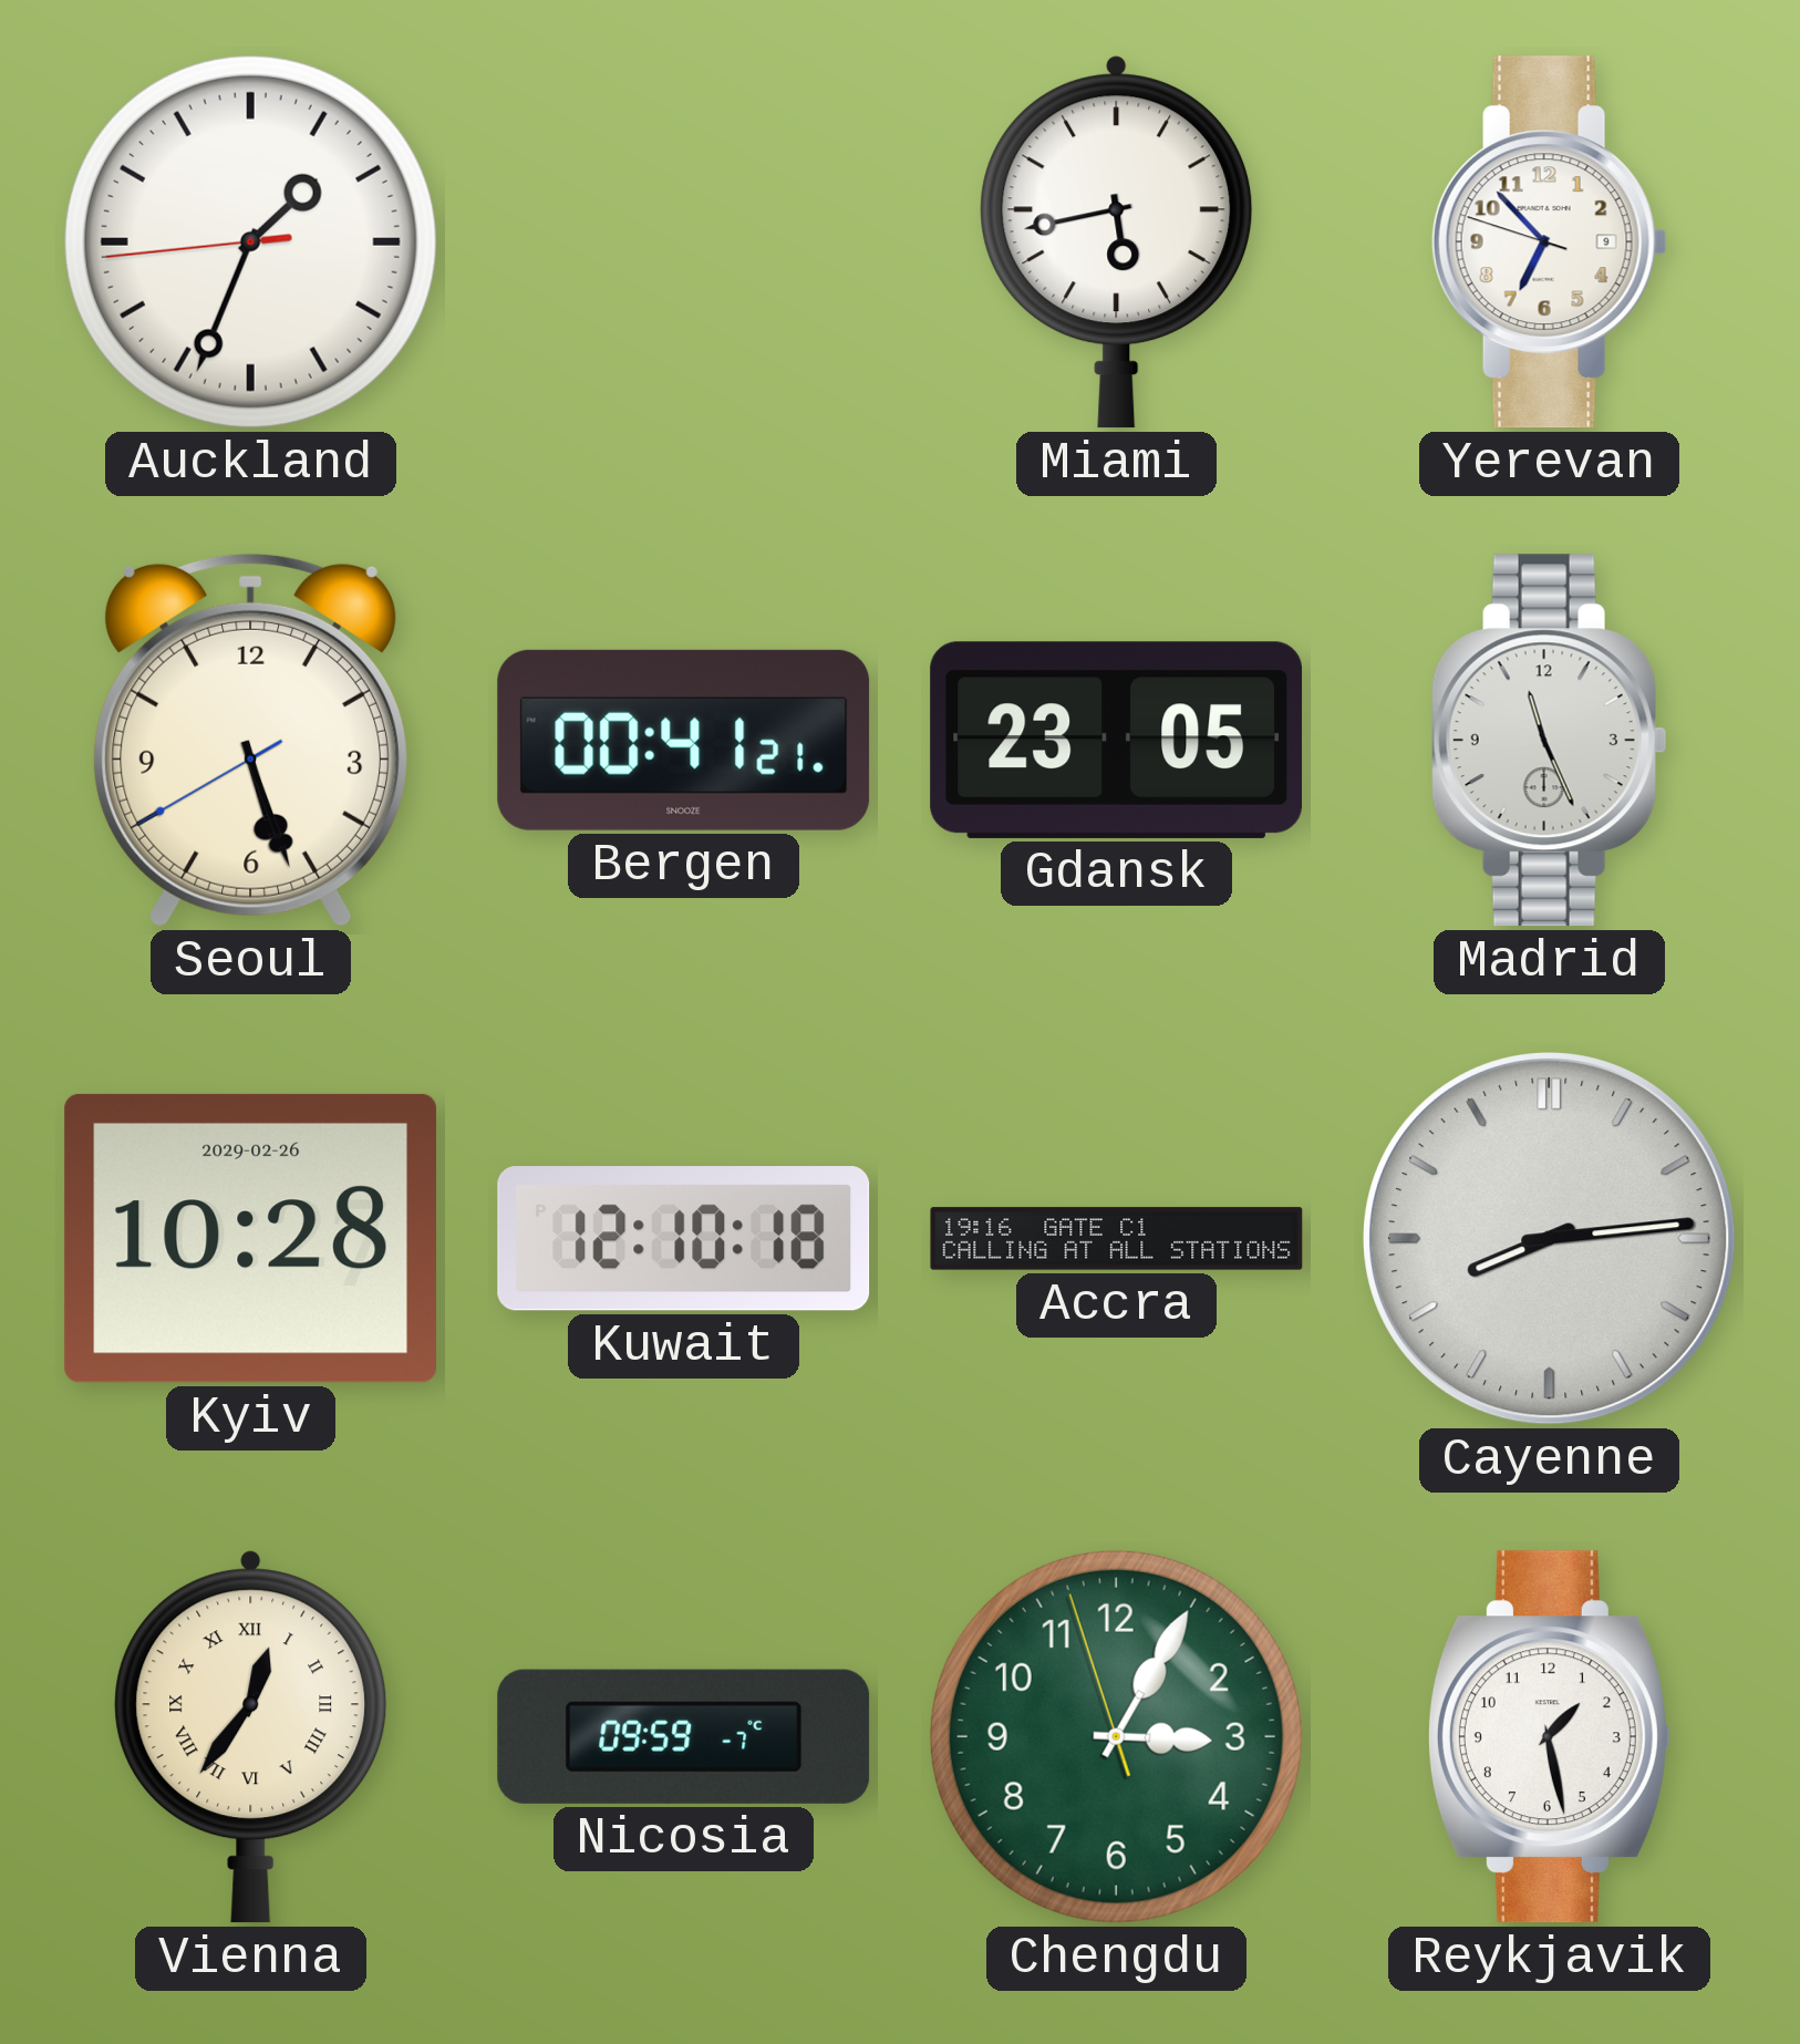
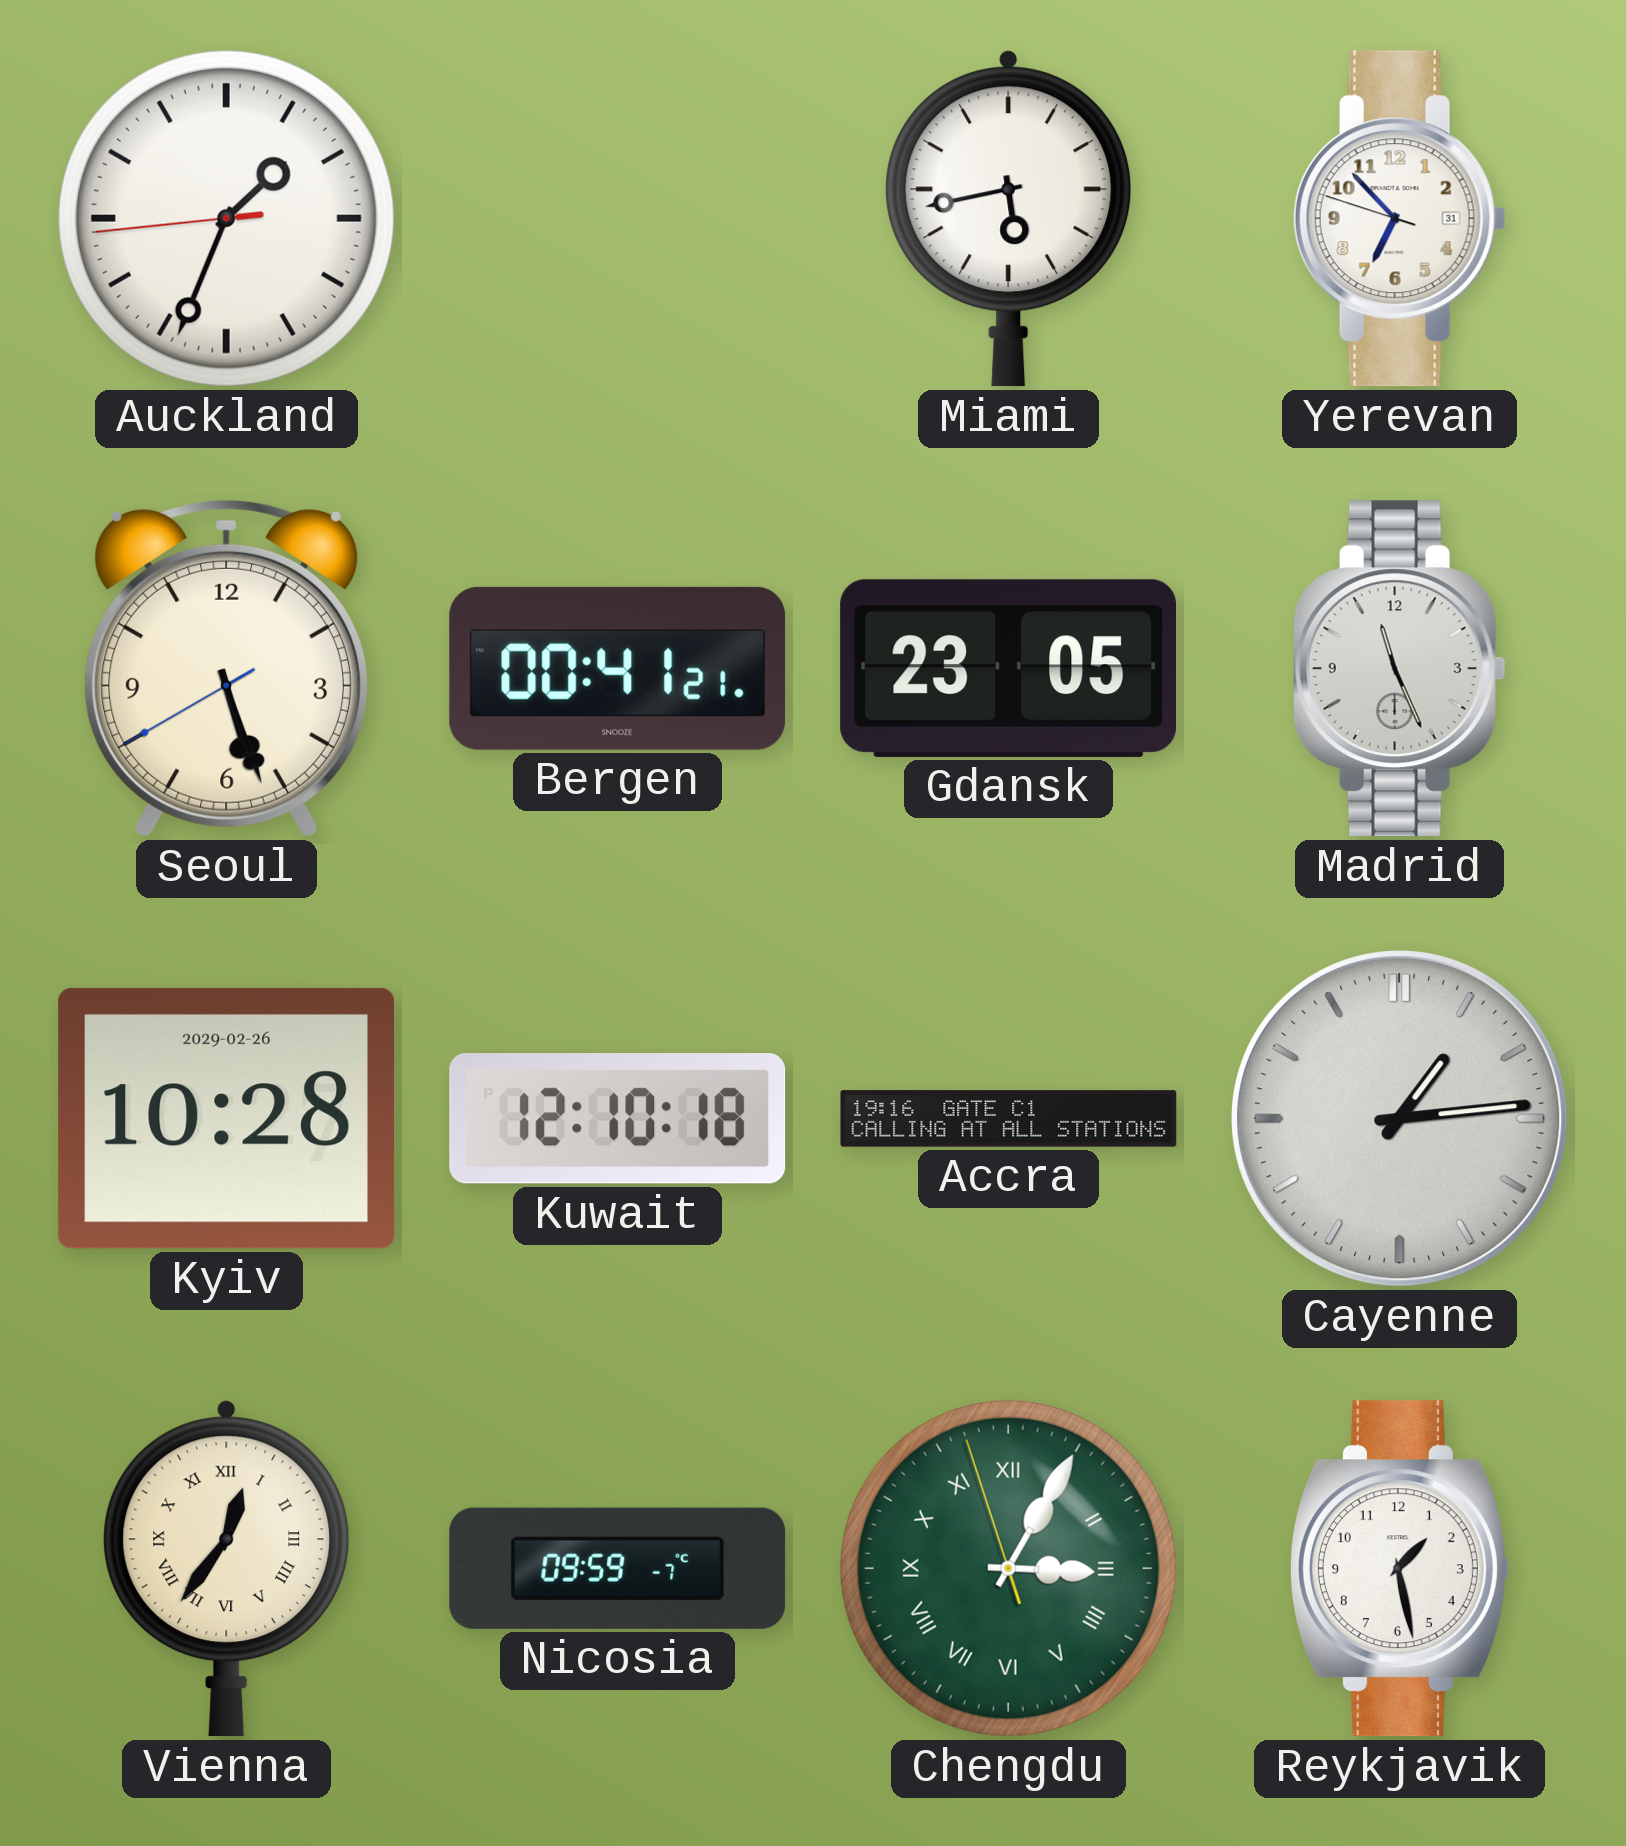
Yerevan date: 9 -> 31
Cayenne: 8:14 -> 1:14
Chengdu numerals: Arabic -> Roman
